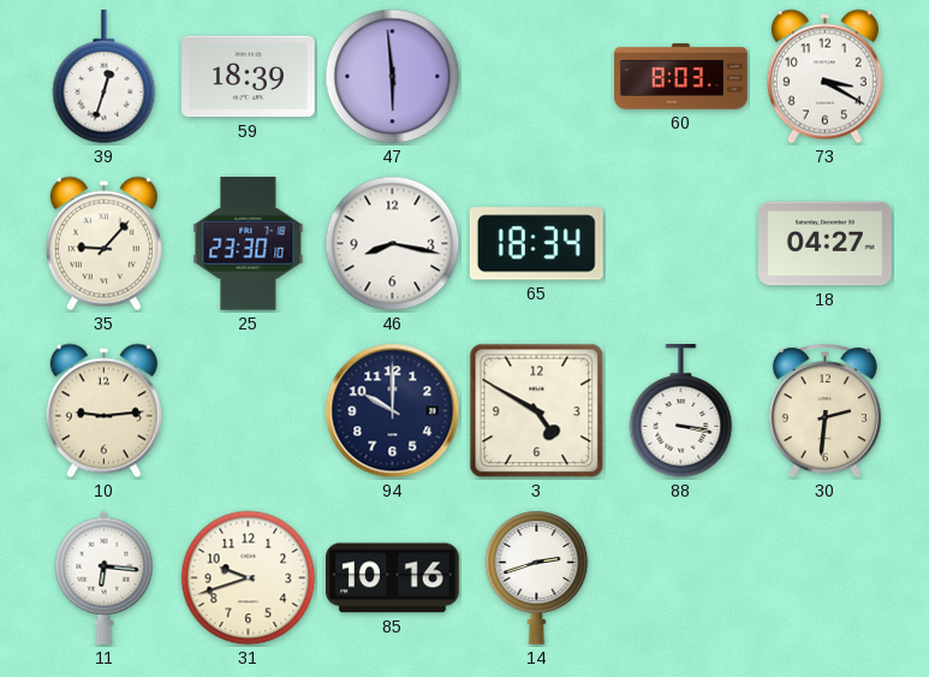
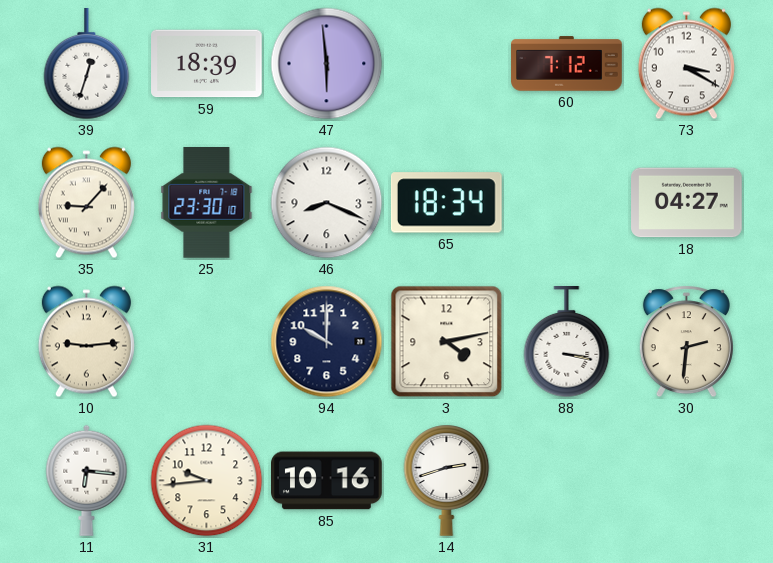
60: 8:03 -> 7:12
46: 8:17 -> 8:19
3: 4:50 -> 4:13
31: 9:42 -> 9:44
